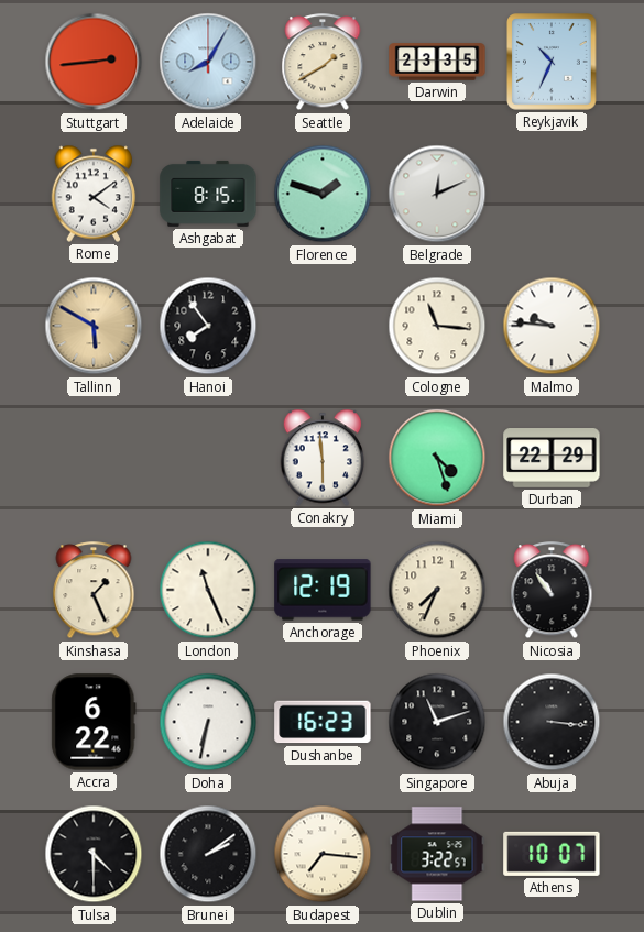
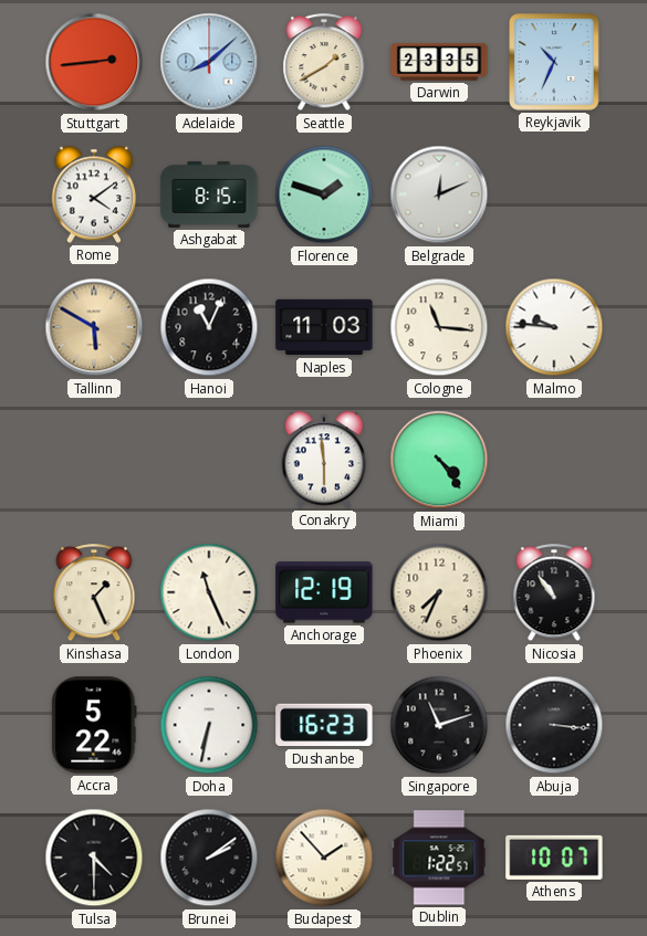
Adelaide: 8:05 -> 8:08
Hanoi: 7:54 -> 11:04
Naples: none -> 11:03
Miami: 4:27 -> 4:24
Durban: 22:29 -> none
Accra: 6:22 -> 5:22
Budapest: 7:16 -> 1:53
Dublin: 3:22 -> 1:22
